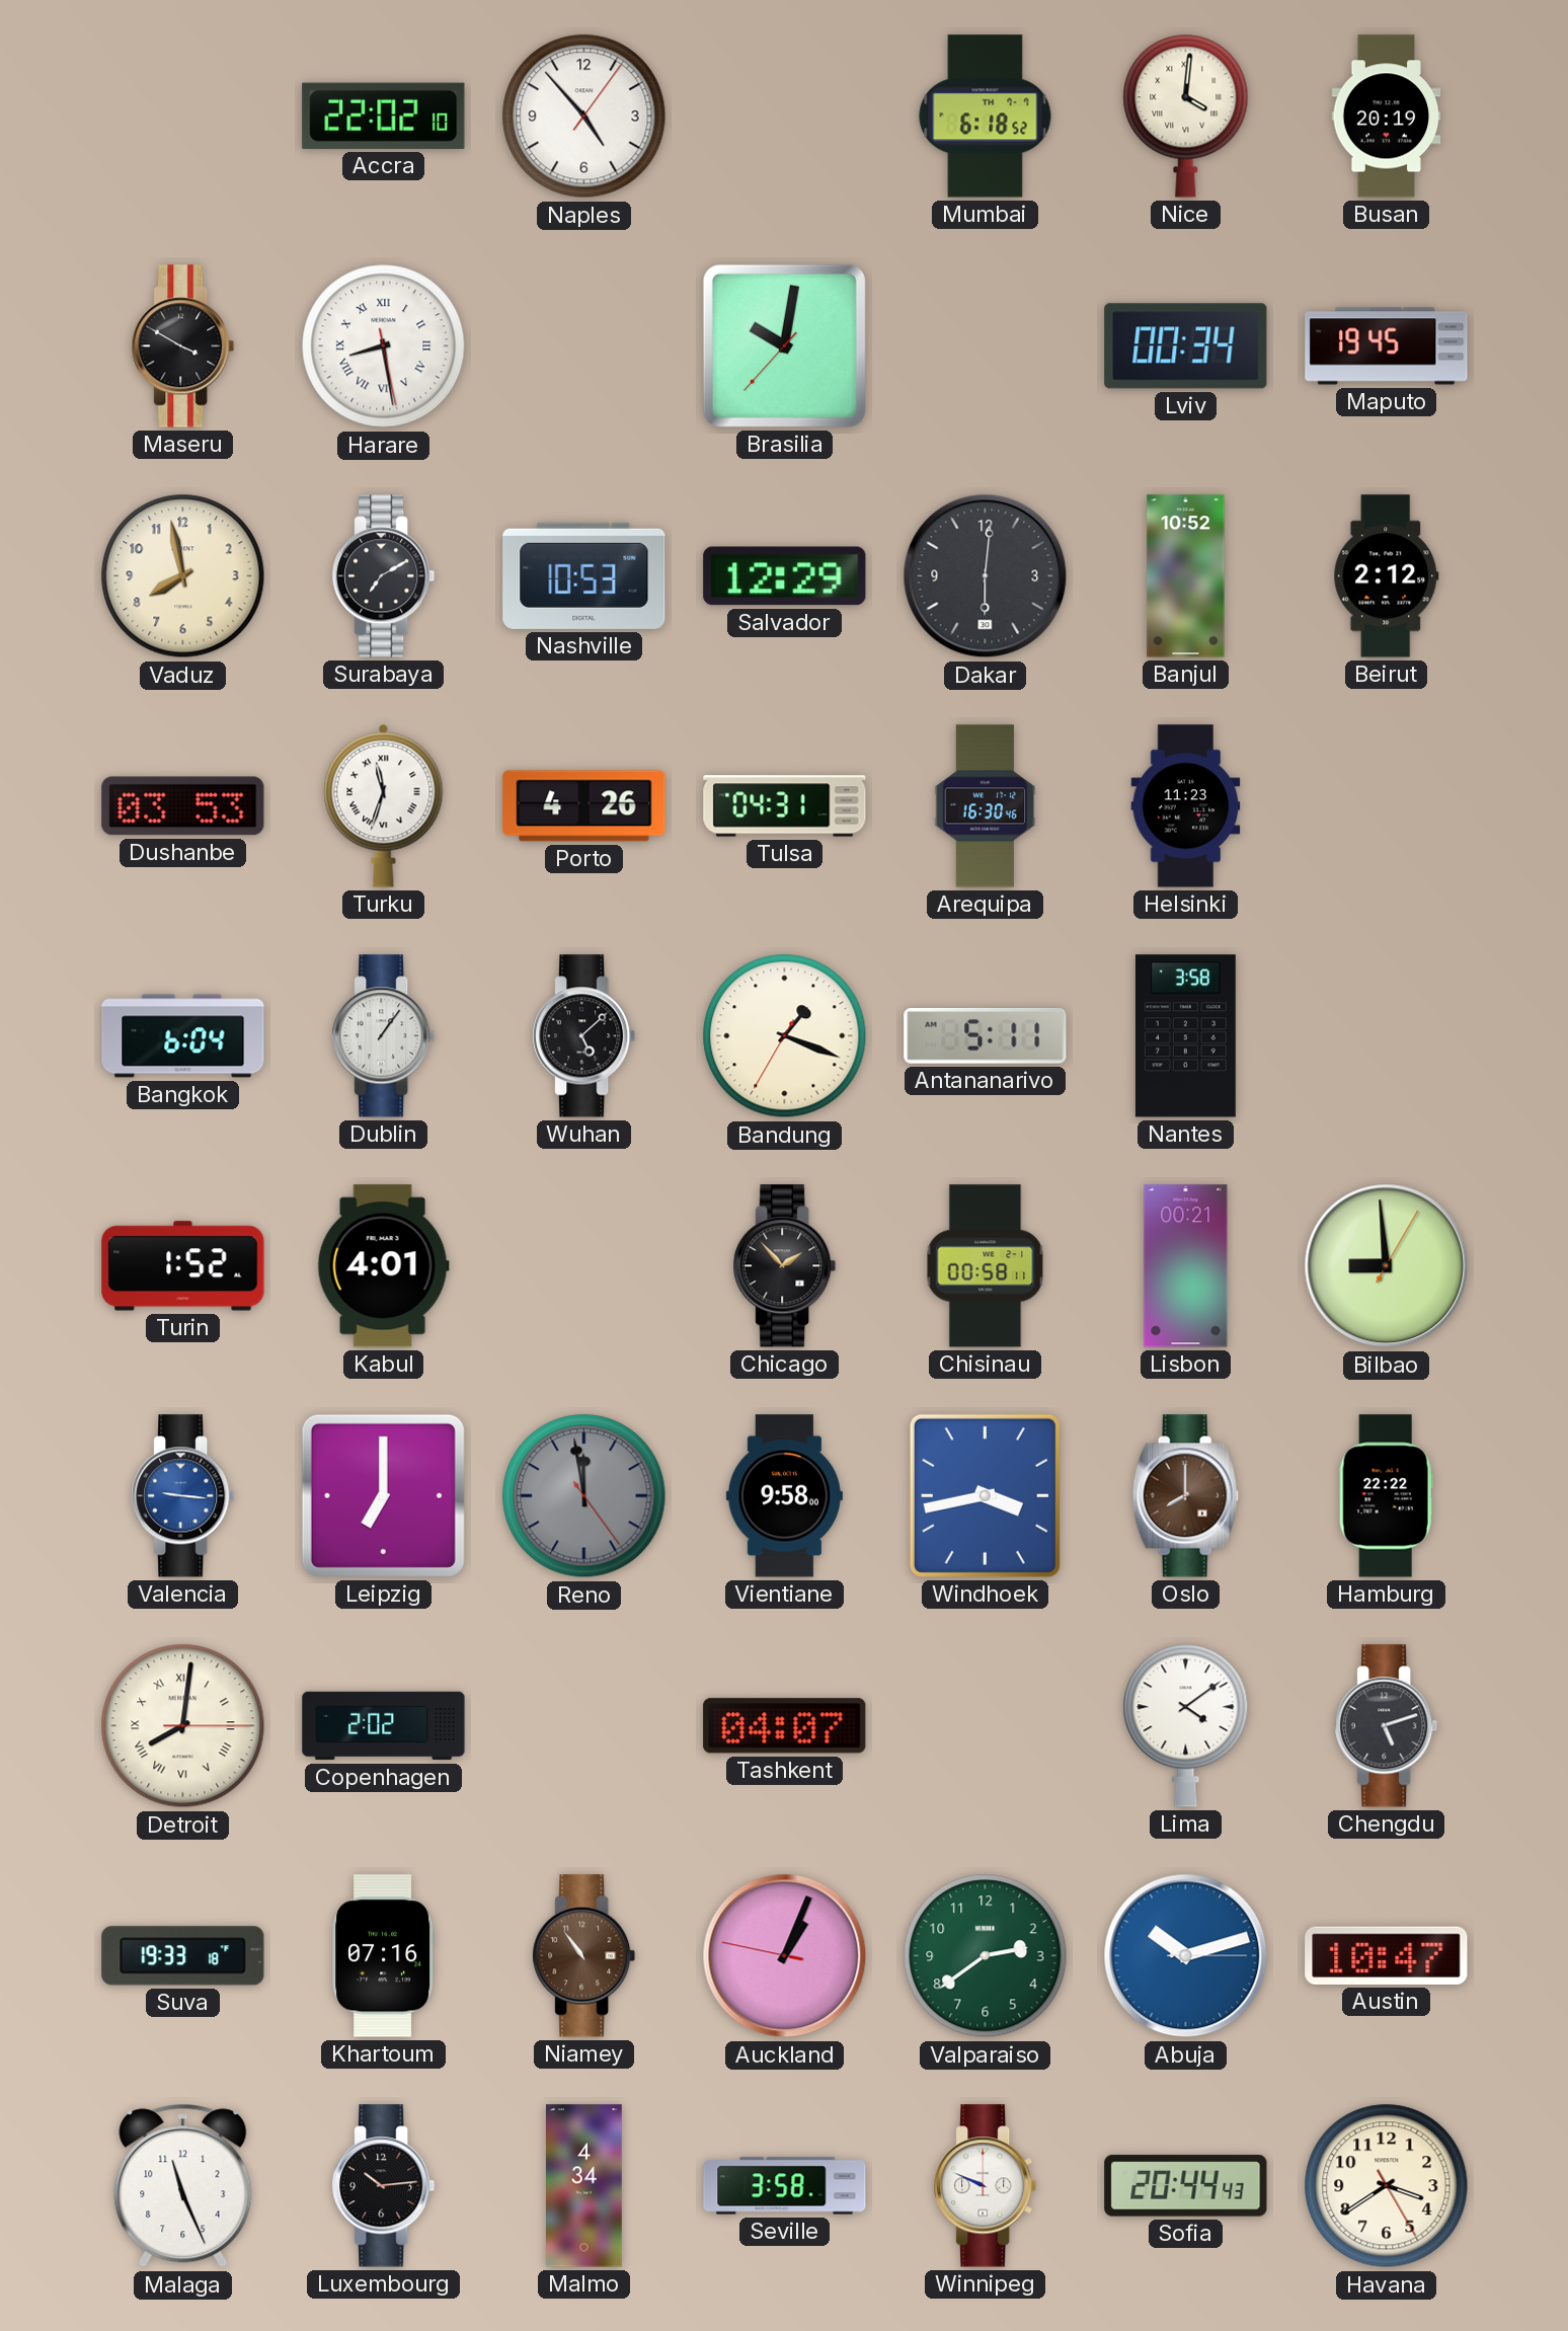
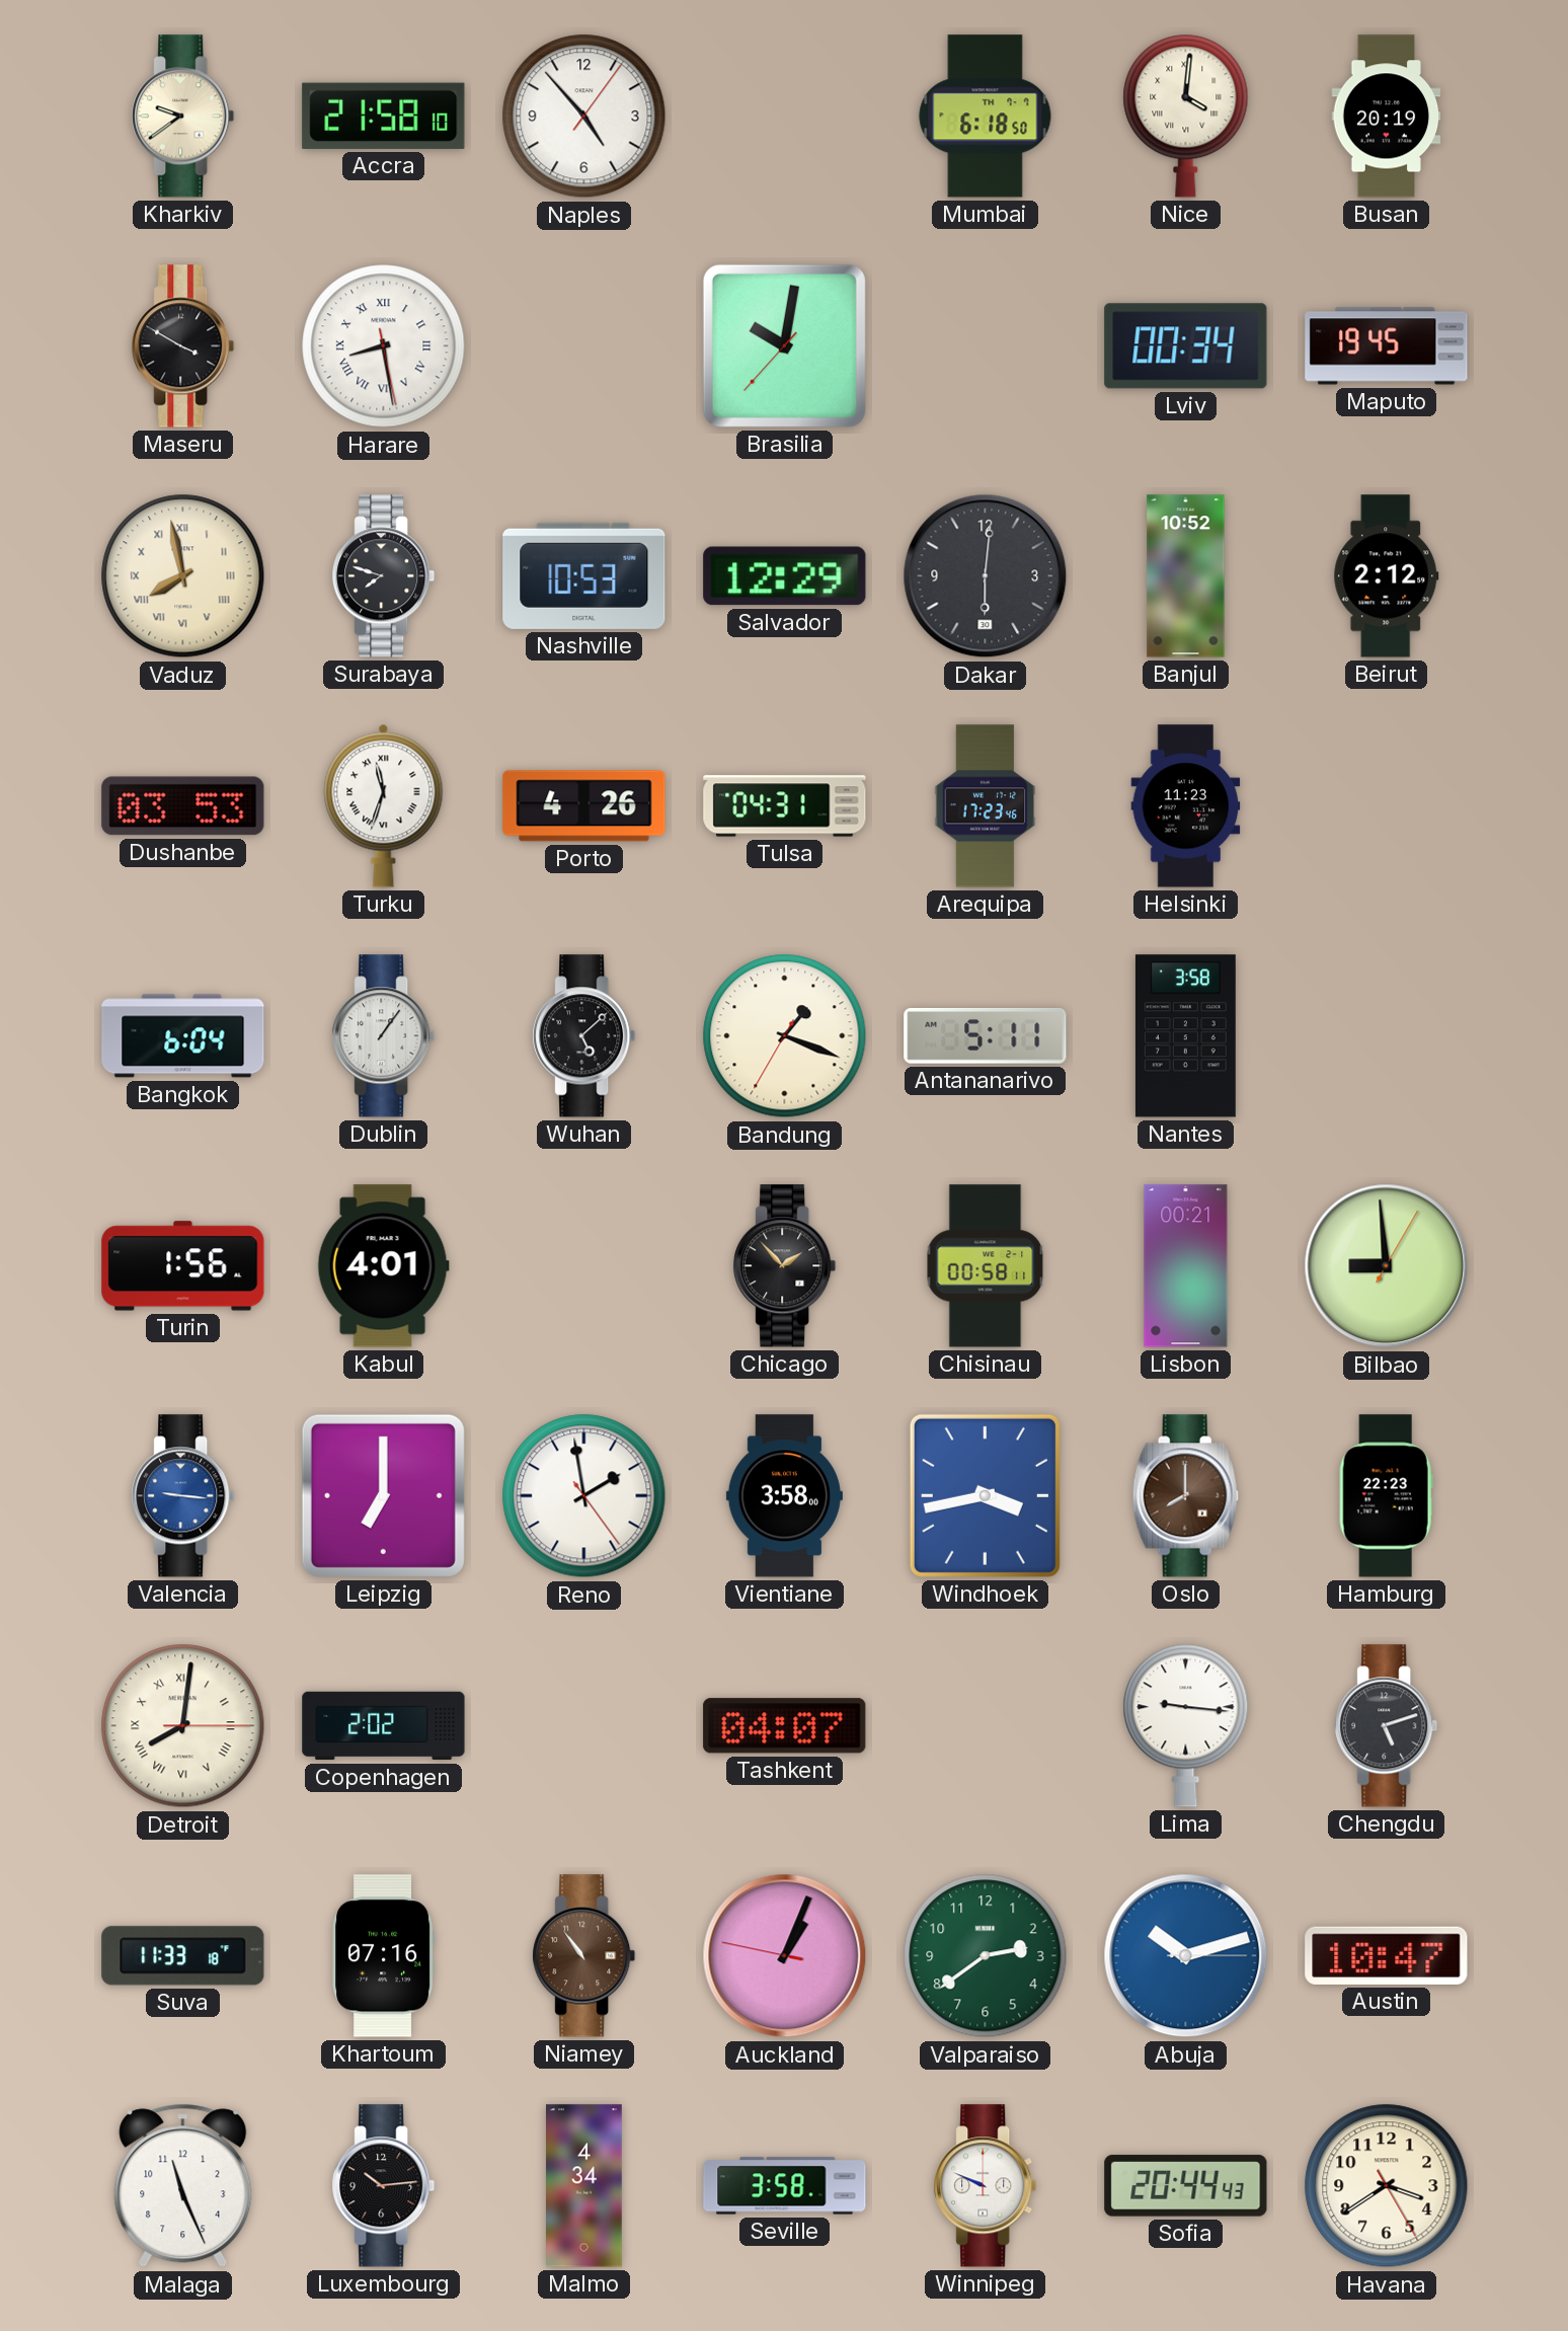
Kharkiv: none -> 9:39
Accra: 22:02 -> 21:58
Mumbai: 6:18:52 -> 6:18:50
Vaduz numerals: Arabic -> Roman
Surabaya: 7:10 -> 7:48
Arequipa: 16:30 -> 17:23
Turin: 1:52 -> 1:56
Reno: 11:58 -> 1:58
Reno dial: grey -> white
Vientiane: 9:58 -> 3:58
Hamburg: 22:22 -> 22:23
Lima: 4:09 -> 9:16
Suva: 19:33 -> 11:33
